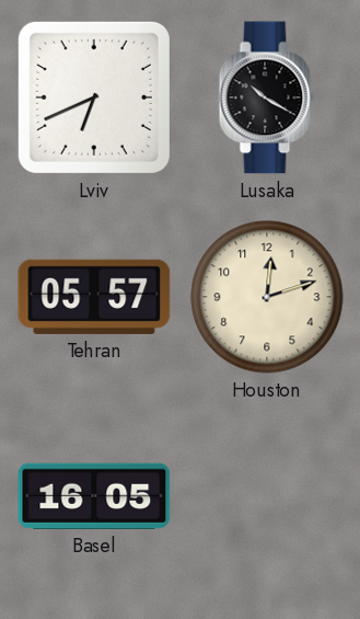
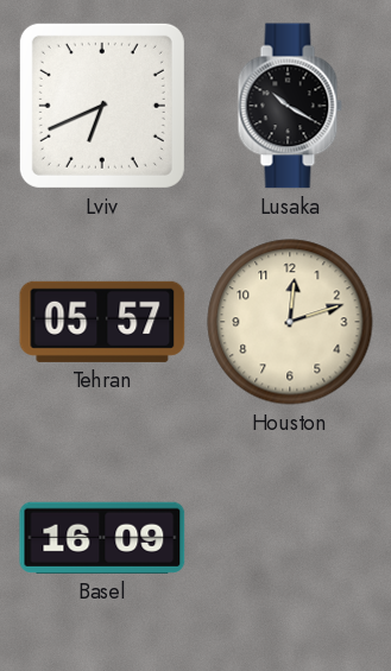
Basel: 16:05 -> 16:09
